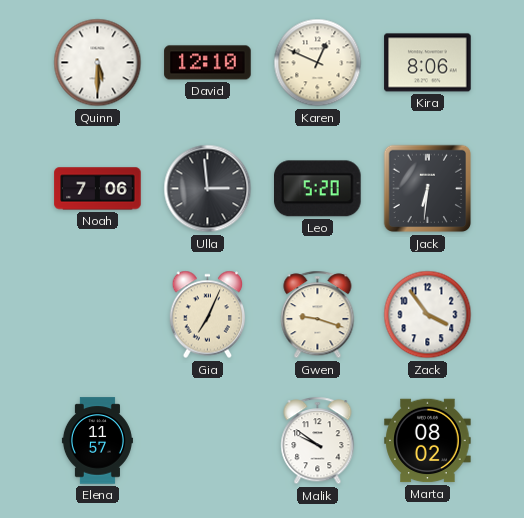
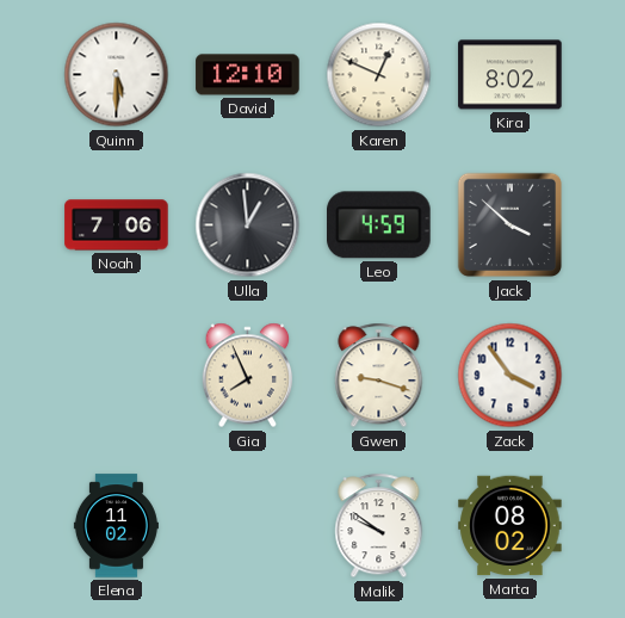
Kira: 8:06 -> 8:02
Ulla: 2:59 -> 12:59
Leo: 5:20 -> 4:59
Jack: 6:31 -> 3:52
Gia: 7:04 -> 7:56
Elena: 11:57 -> 11:02
